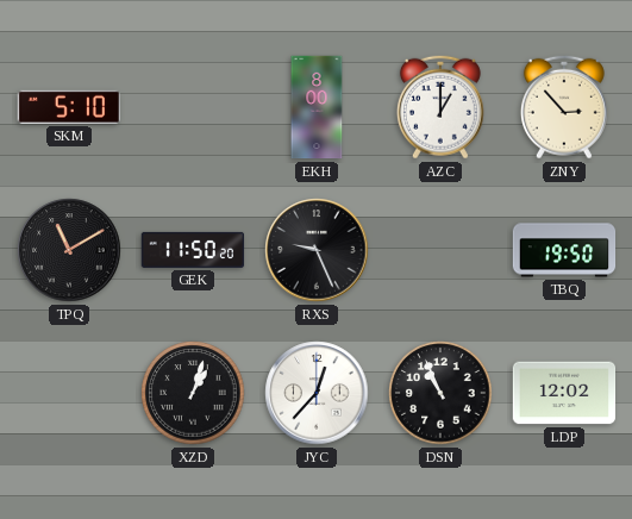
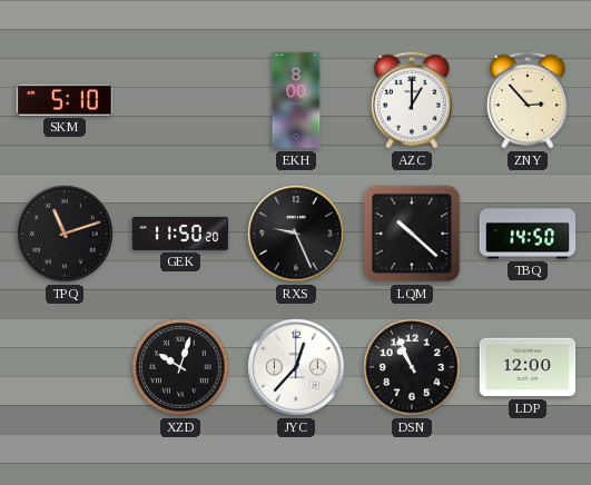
TPQ: 11:10 -> 11:12
LQM: none -> 10:22
TBQ: 19:50 -> 14:50
XZD: 1:03 -> 10:03
LDP: 12:02 -> 12:00
